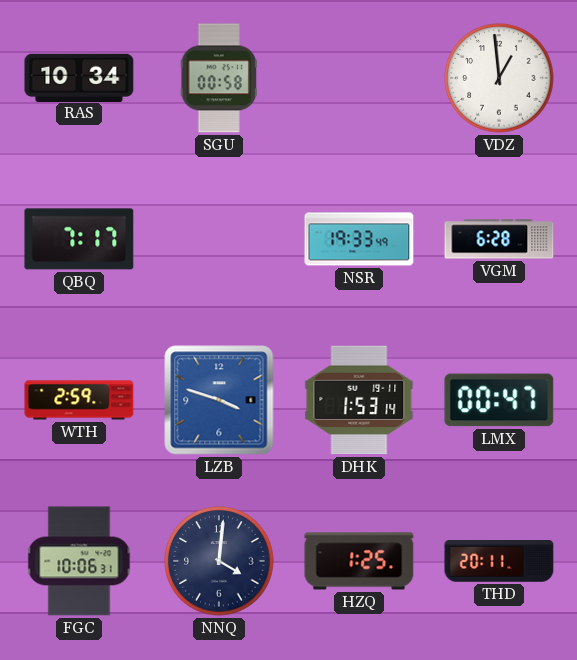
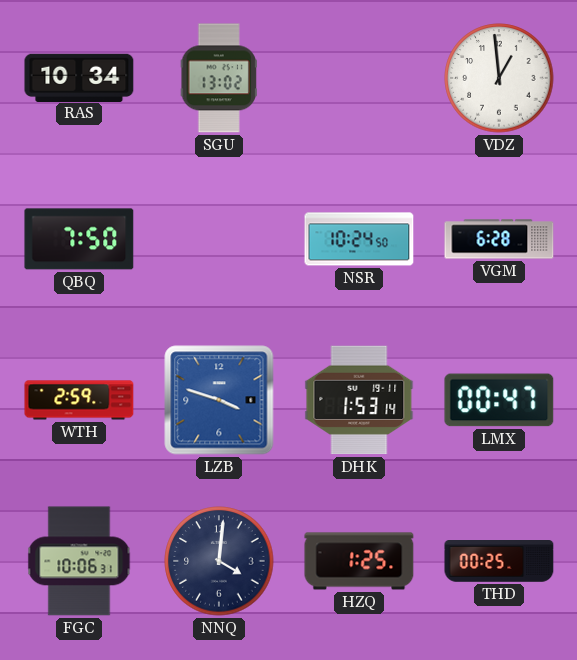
SGU: 00:58 -> 13:02
QBQ: 7:17 -> 7:50
NSR: 19:33 -> 10:24
THD: 20:11 -> 00:25
